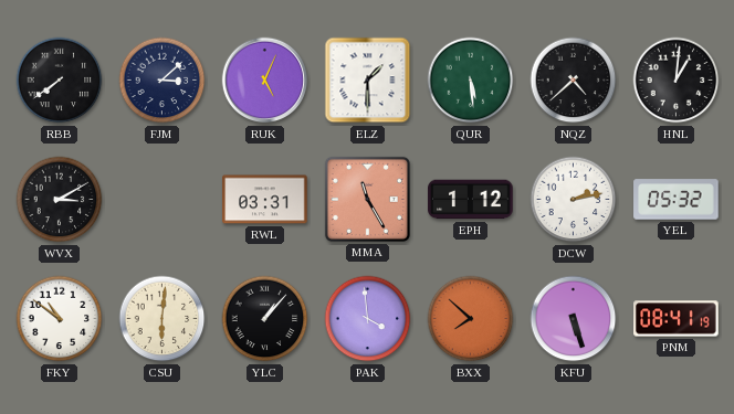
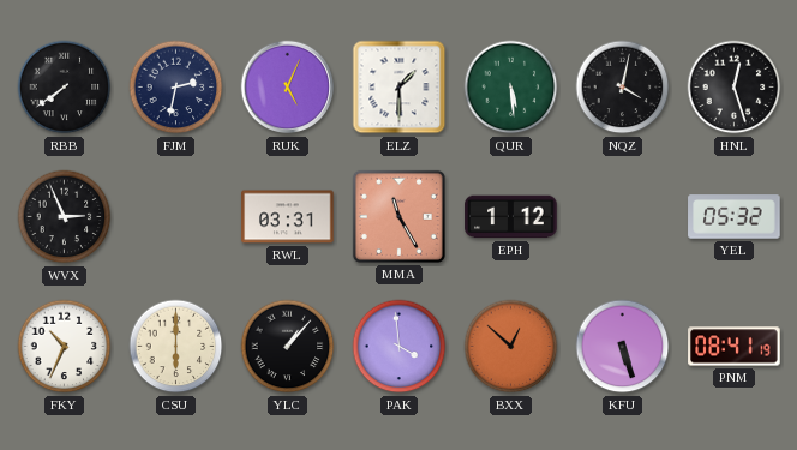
FJM: 3:08 -> 2:32
NQZ: 4:38 -> 4:02
HNL: 1:01 -> 12:27
WVX: 3:10 -> 2:56
DCW: 2:13 -> none
FKY: 10:51 -> 10:34
CSU: 6:01 -> 6:00
BXX: 7:52 -> 12:52
